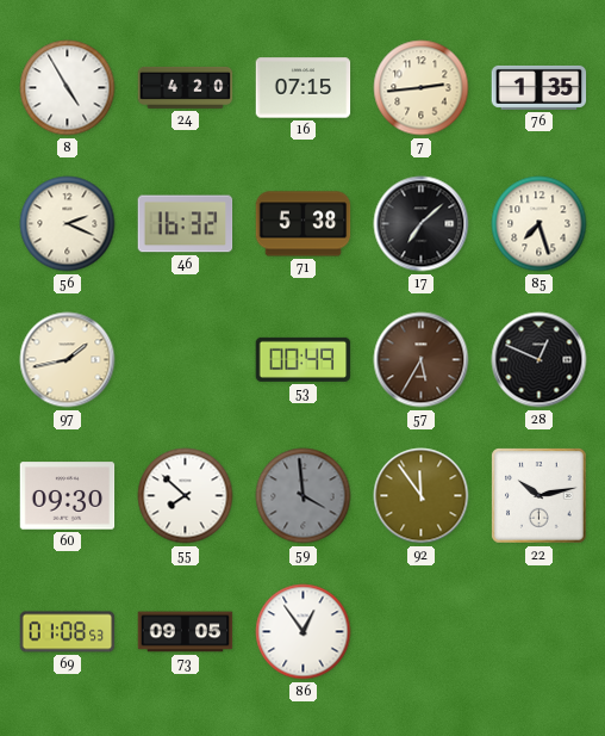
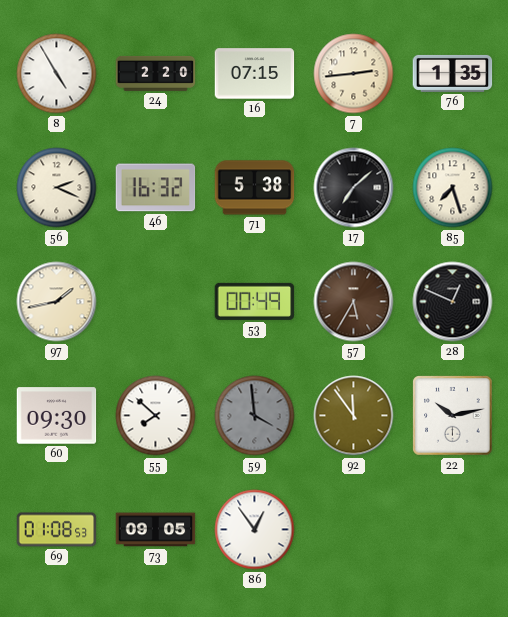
24: 4:20 -> 2:20
